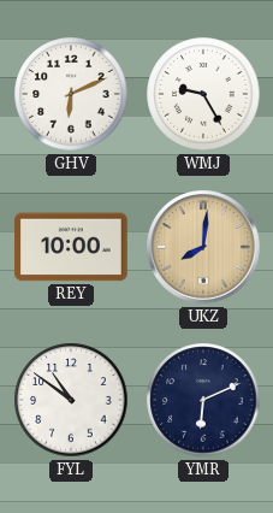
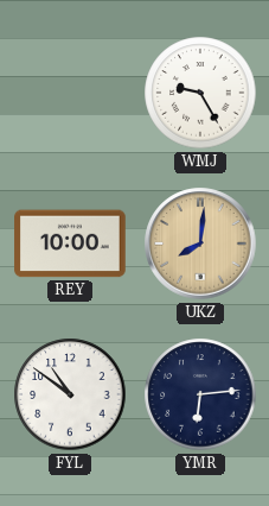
GHV: 6:11 -> none
YMR: 6:11 -> 6:14
